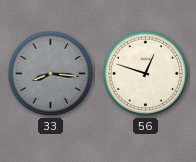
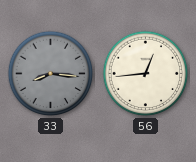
56: 12:48 -> 12:44
